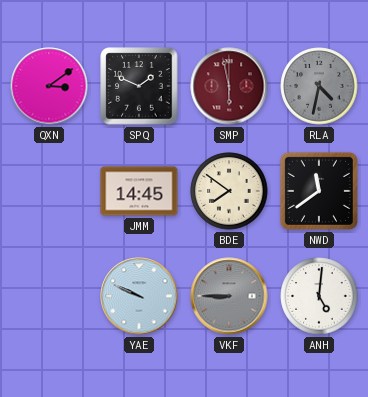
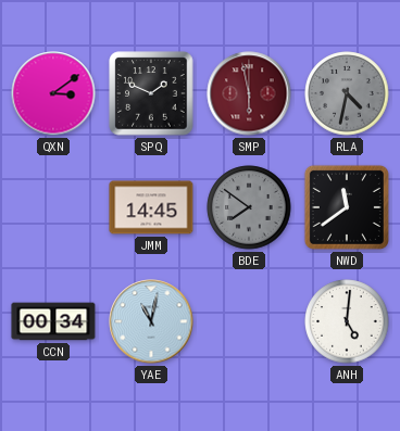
BDE dial: cream -> grey
CCN: none -> 00:34
YAE: 9:49 -> 11:02
VKF: 8:45 -> none
